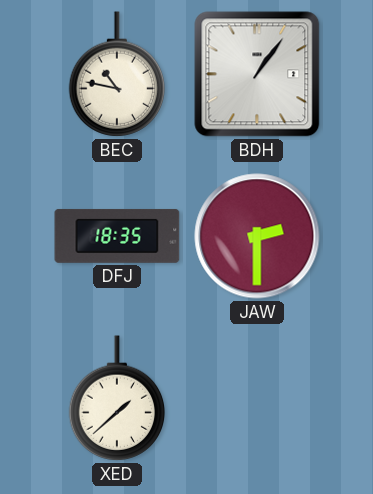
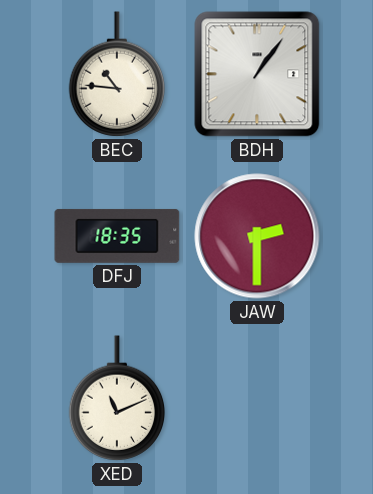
BEC: 10:47 -> 10:46
XED: 1:38 -> 11:11
